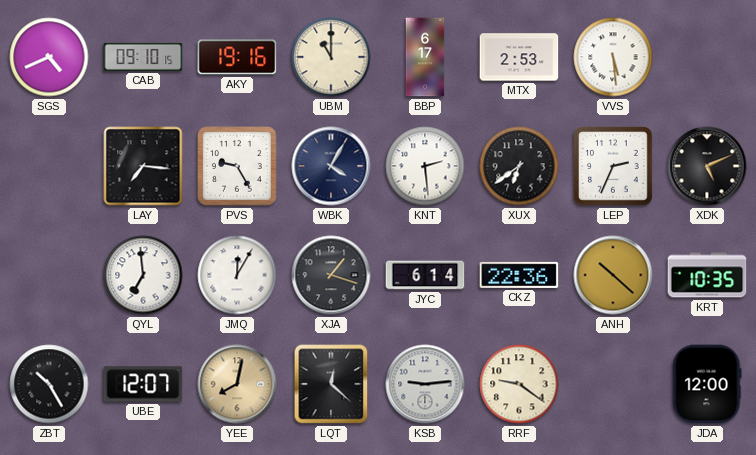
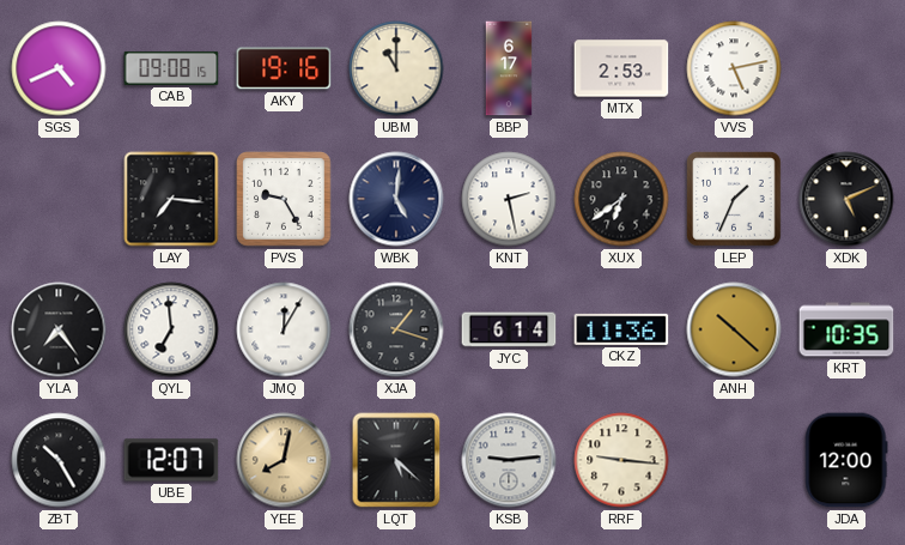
CAB: 09:10 -> 09:08
VVS: 5:29 -> 5:13
WBK: 4:05 -> 5:01
KNT: 2:29 -> 2:28
LEP: 2:34 -> 1:34
YLA: none -> 7:24
CKZ: 22:36 -> 11:36
LQT: 12:22 -> 5:22
RRF: 9:21 -> 9:16
